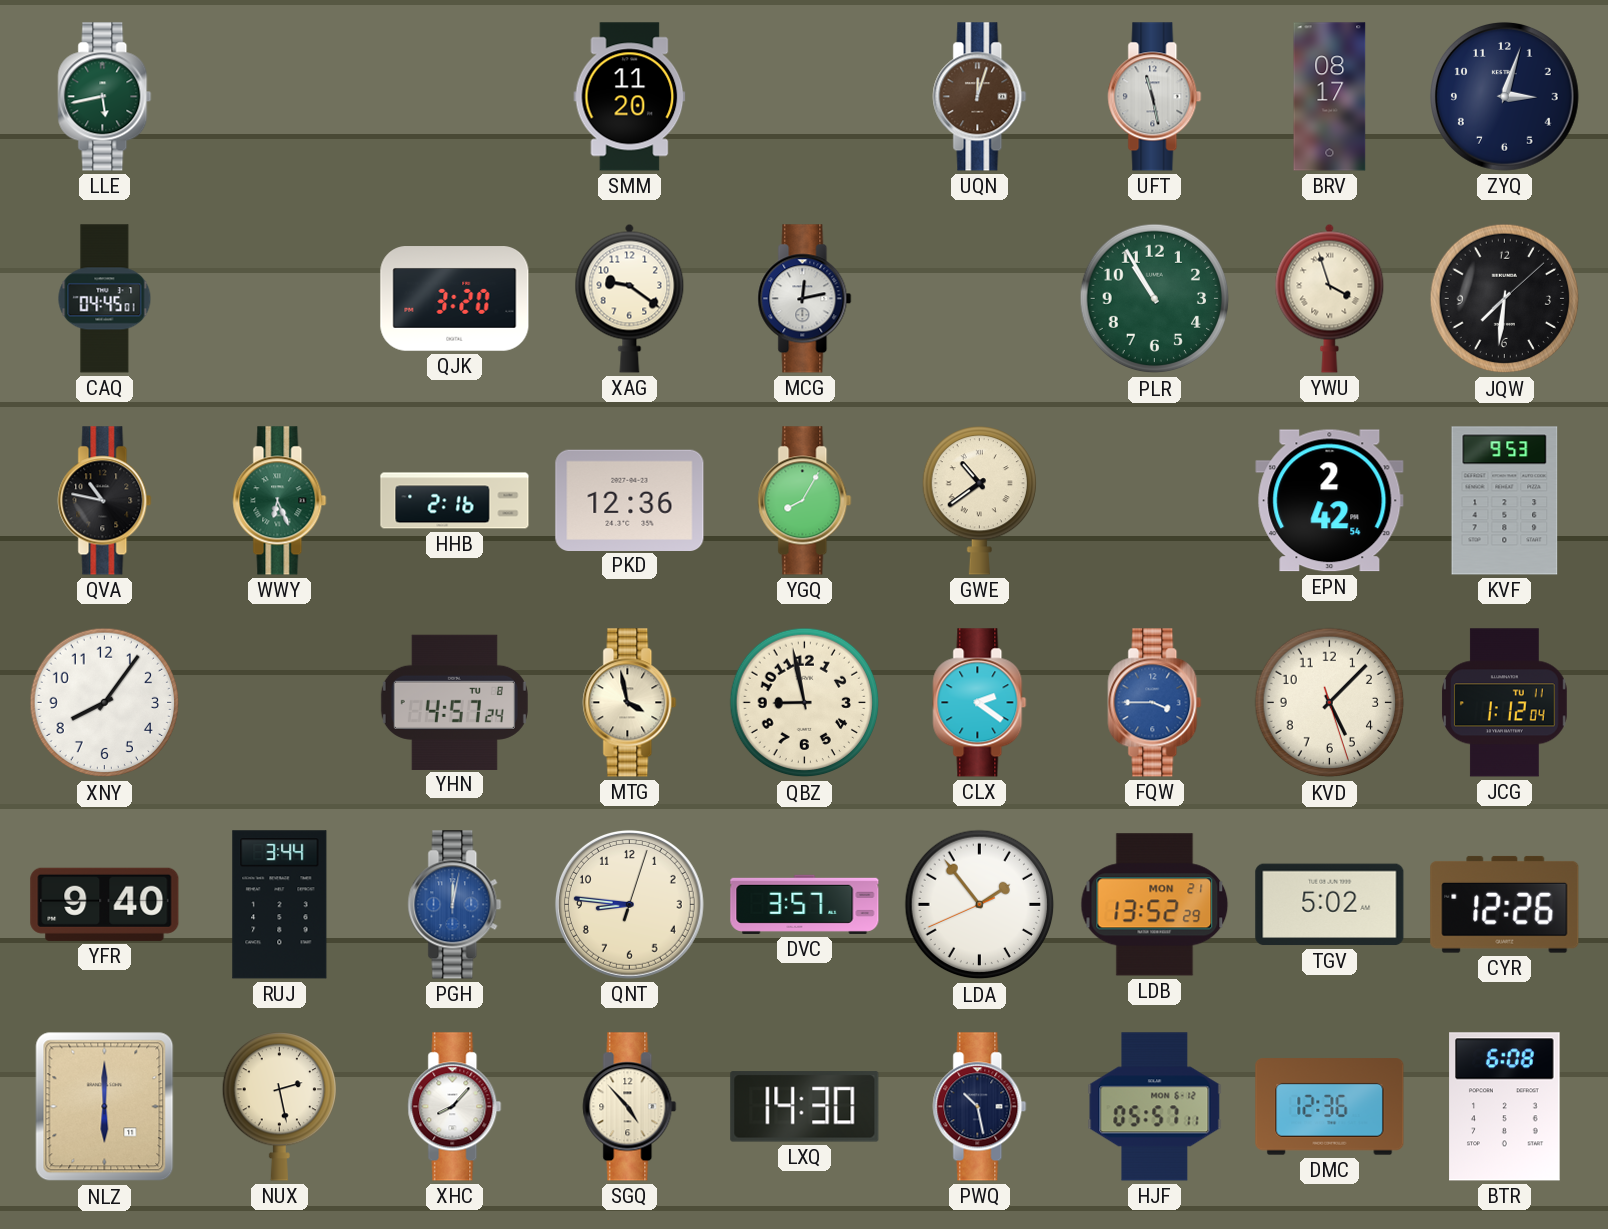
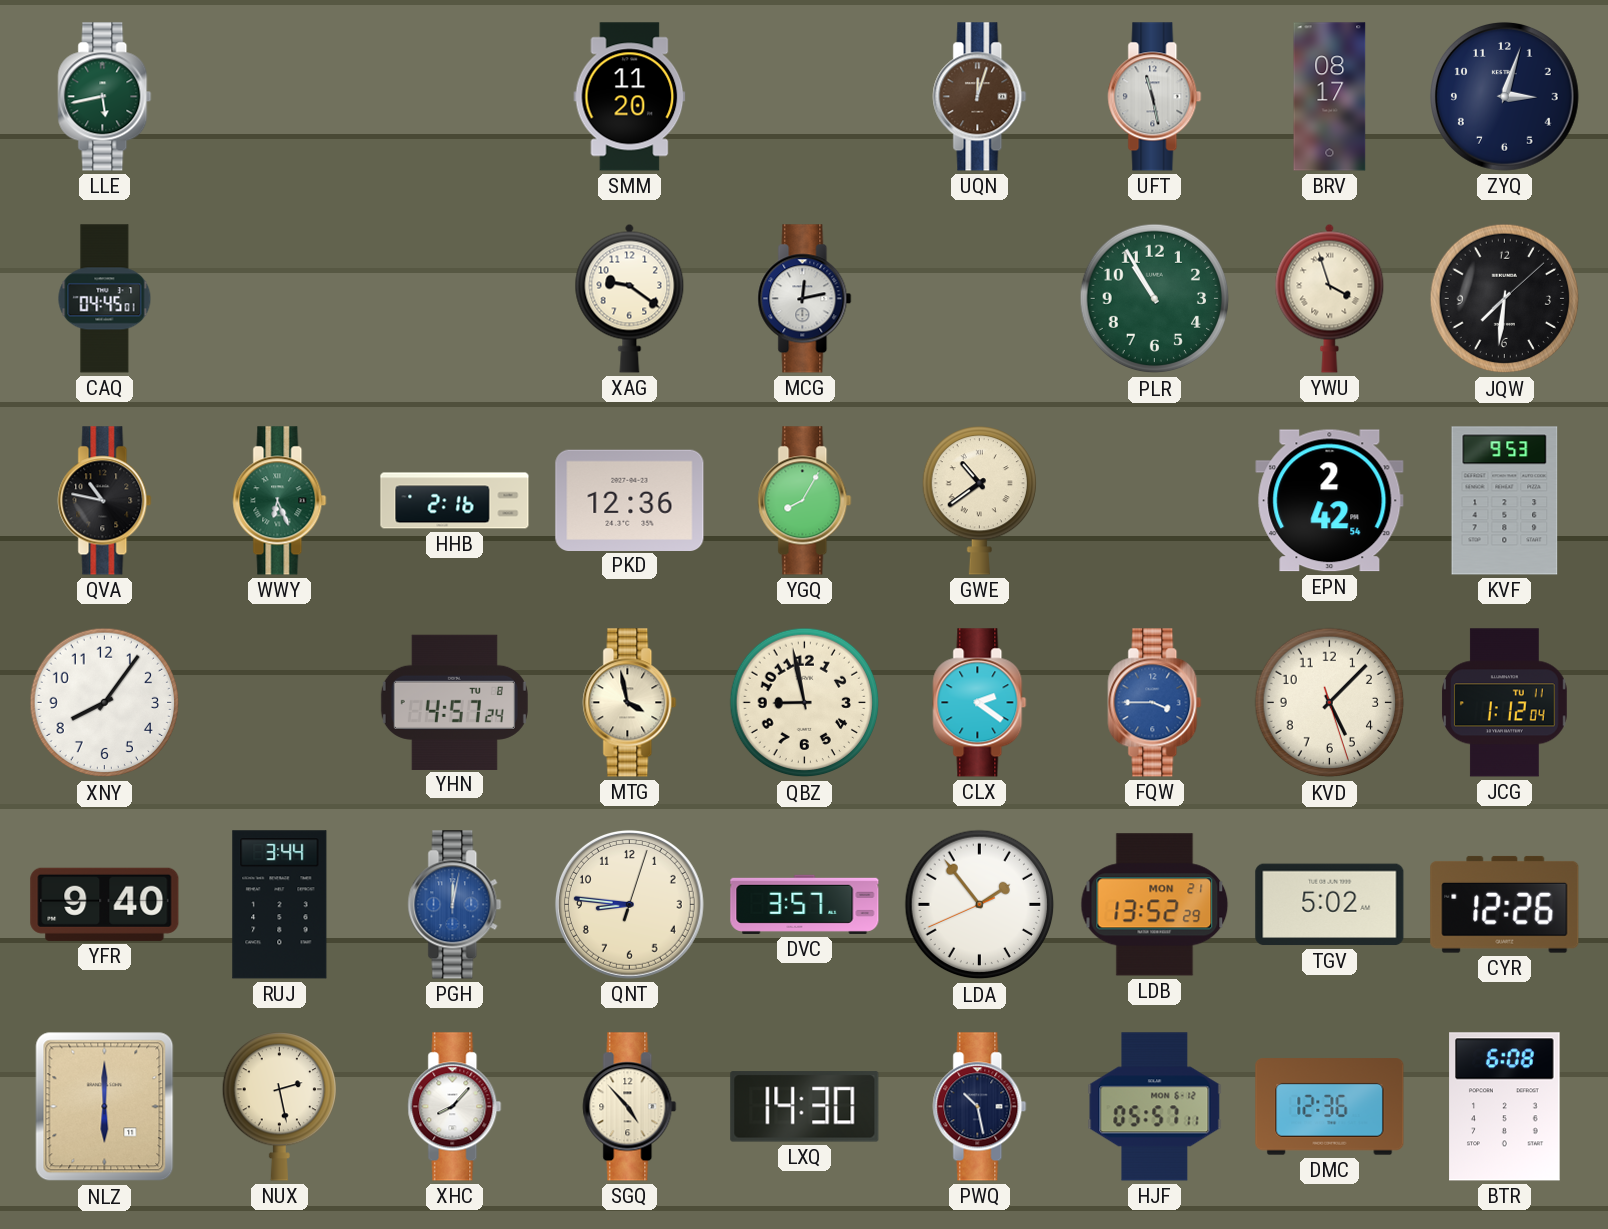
QJK: 3:20 -> none
